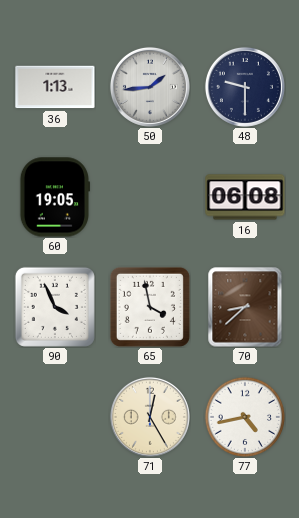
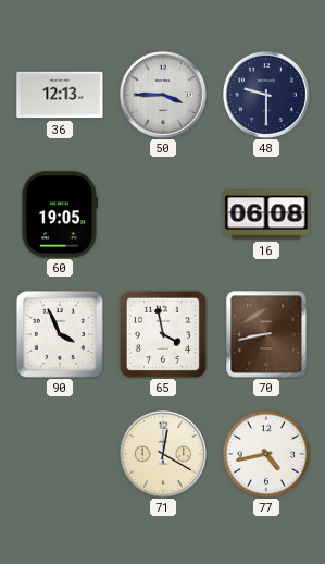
36: 1:13 -> 12:13
50: 1:44 -> 3:45
70: 8:38 -> 8:43
71: 12:25 -> 12:20
